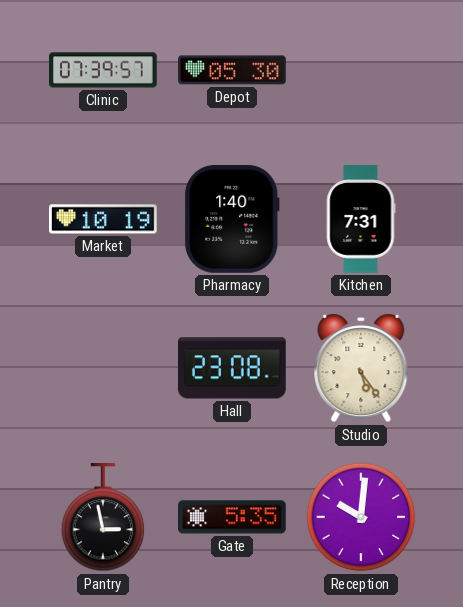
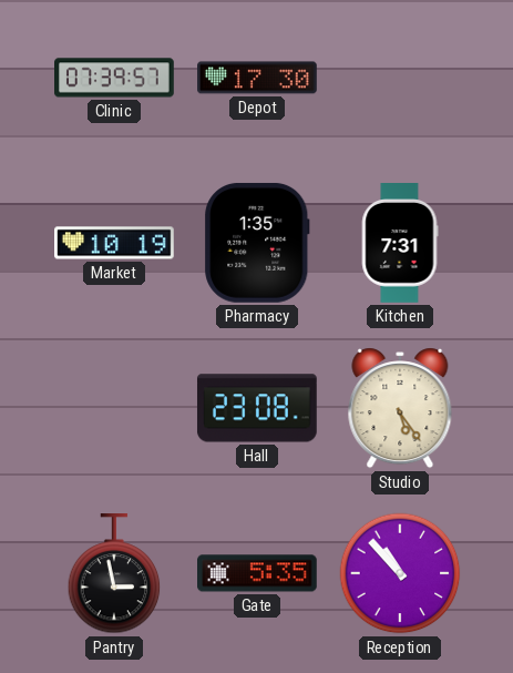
Depot: 05:30 -> 17:30
Pharmacy: 1:40 -> 1:35
Reception: 10:01 -> 10:53
